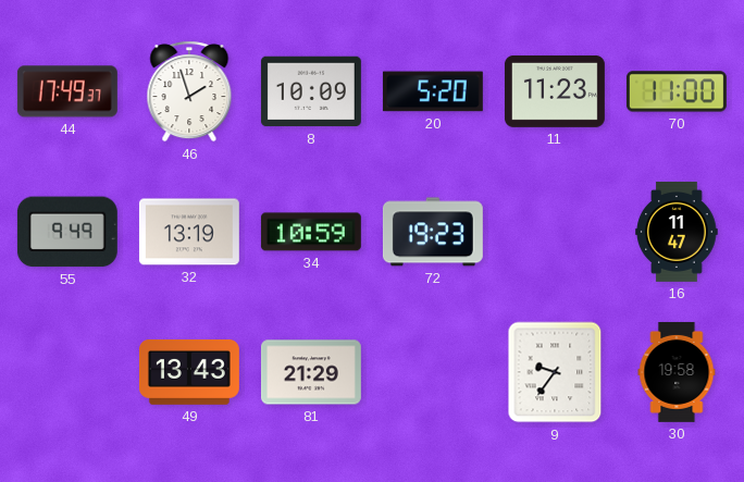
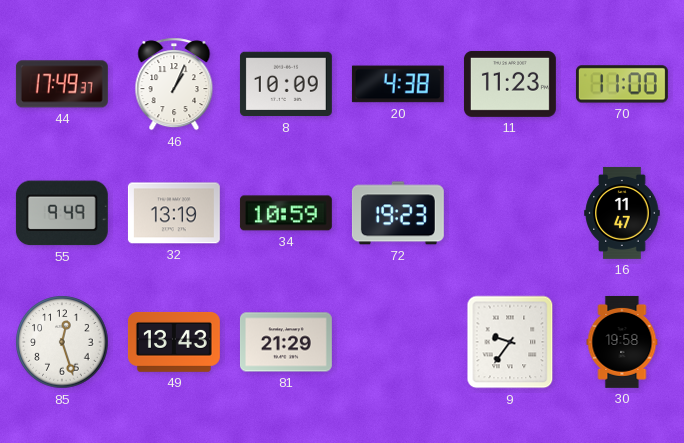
46: 1:57 -> 1:04
20: 5:20 -> 4:38
85: none -> 12:27
